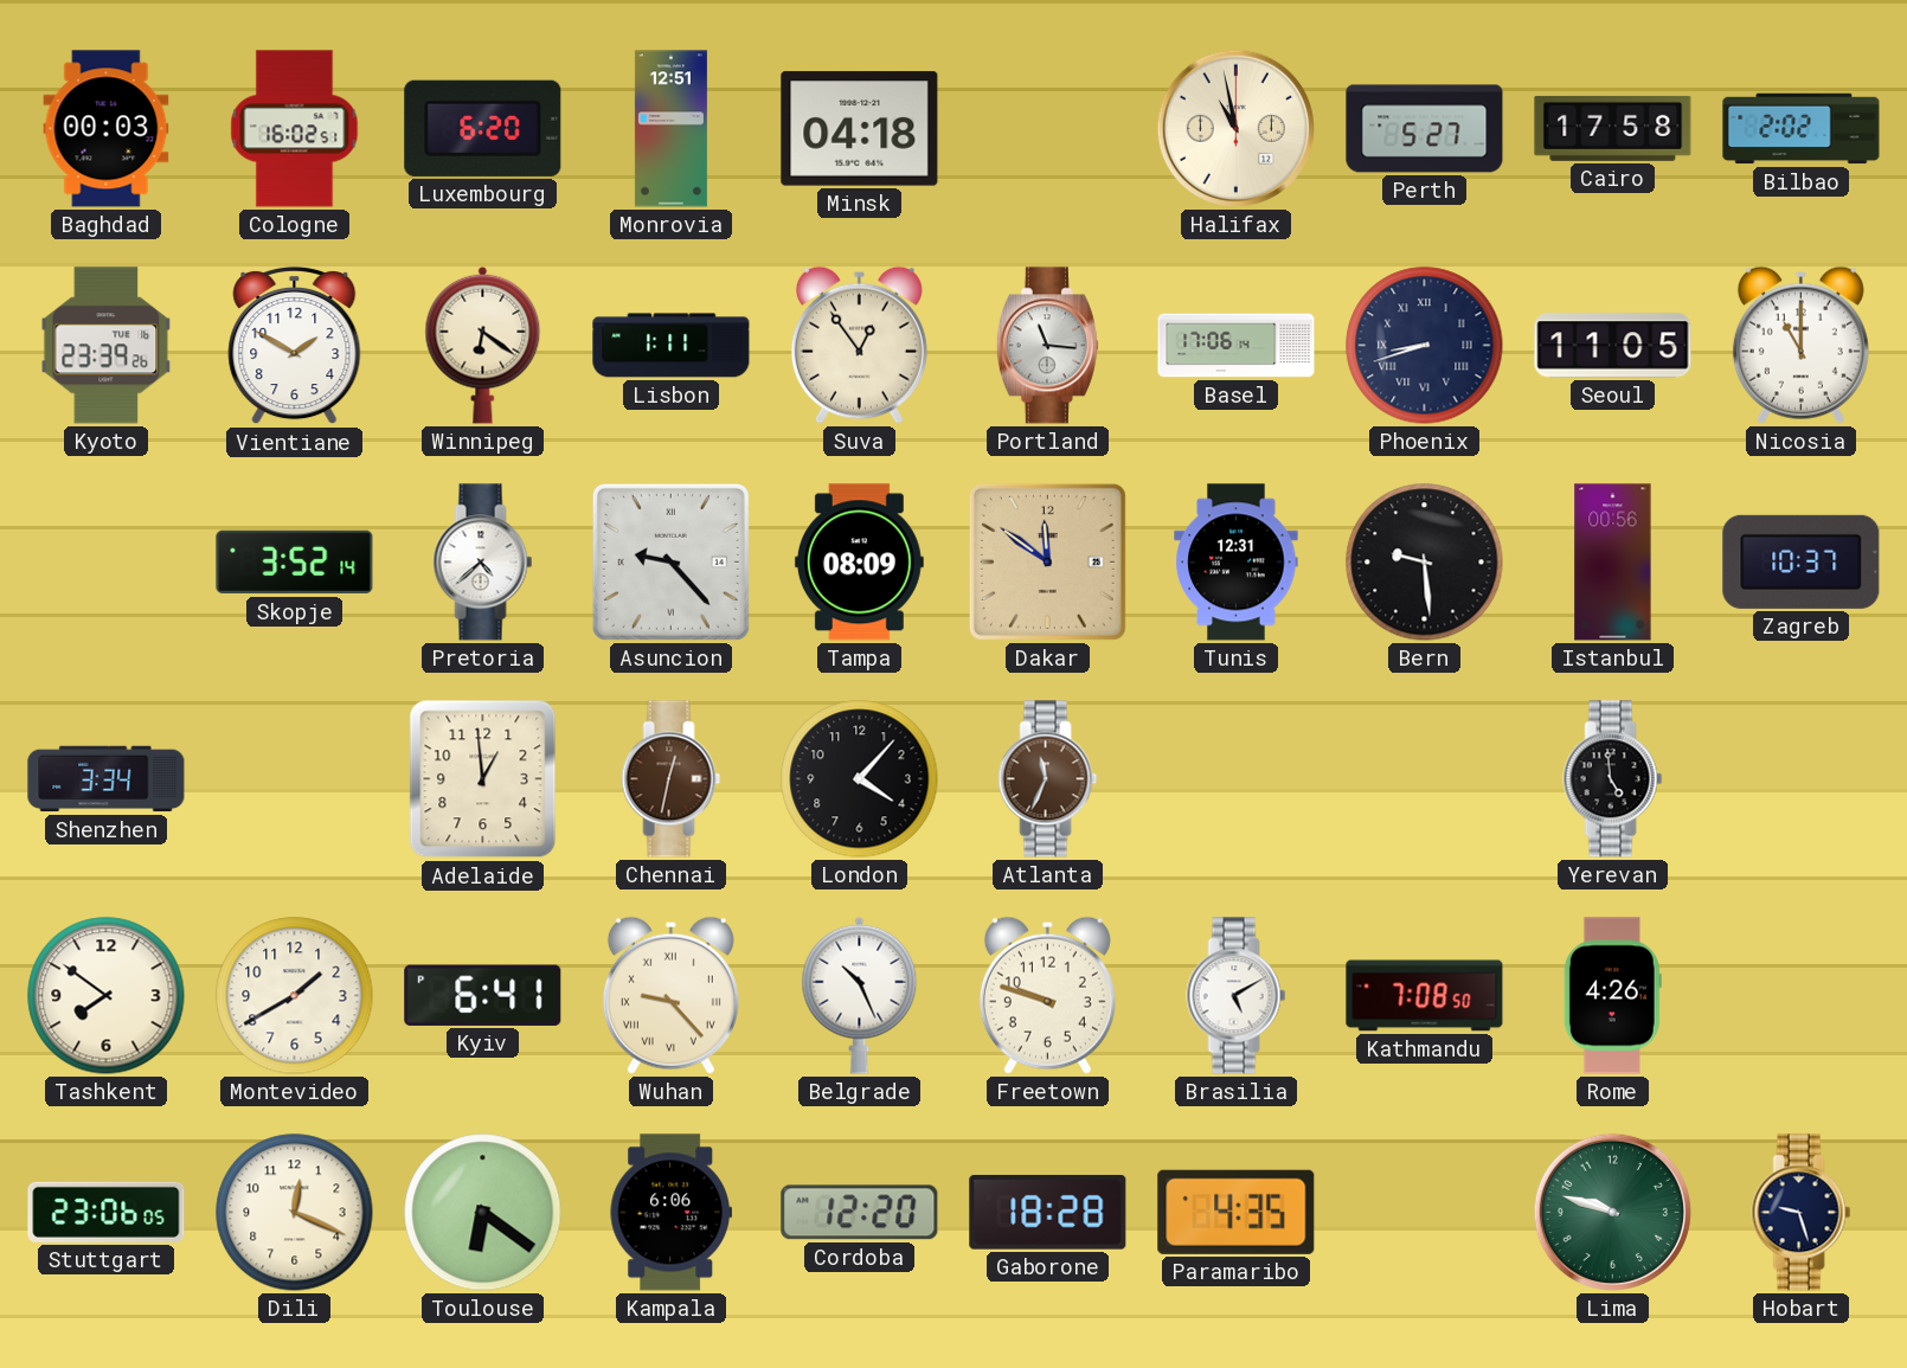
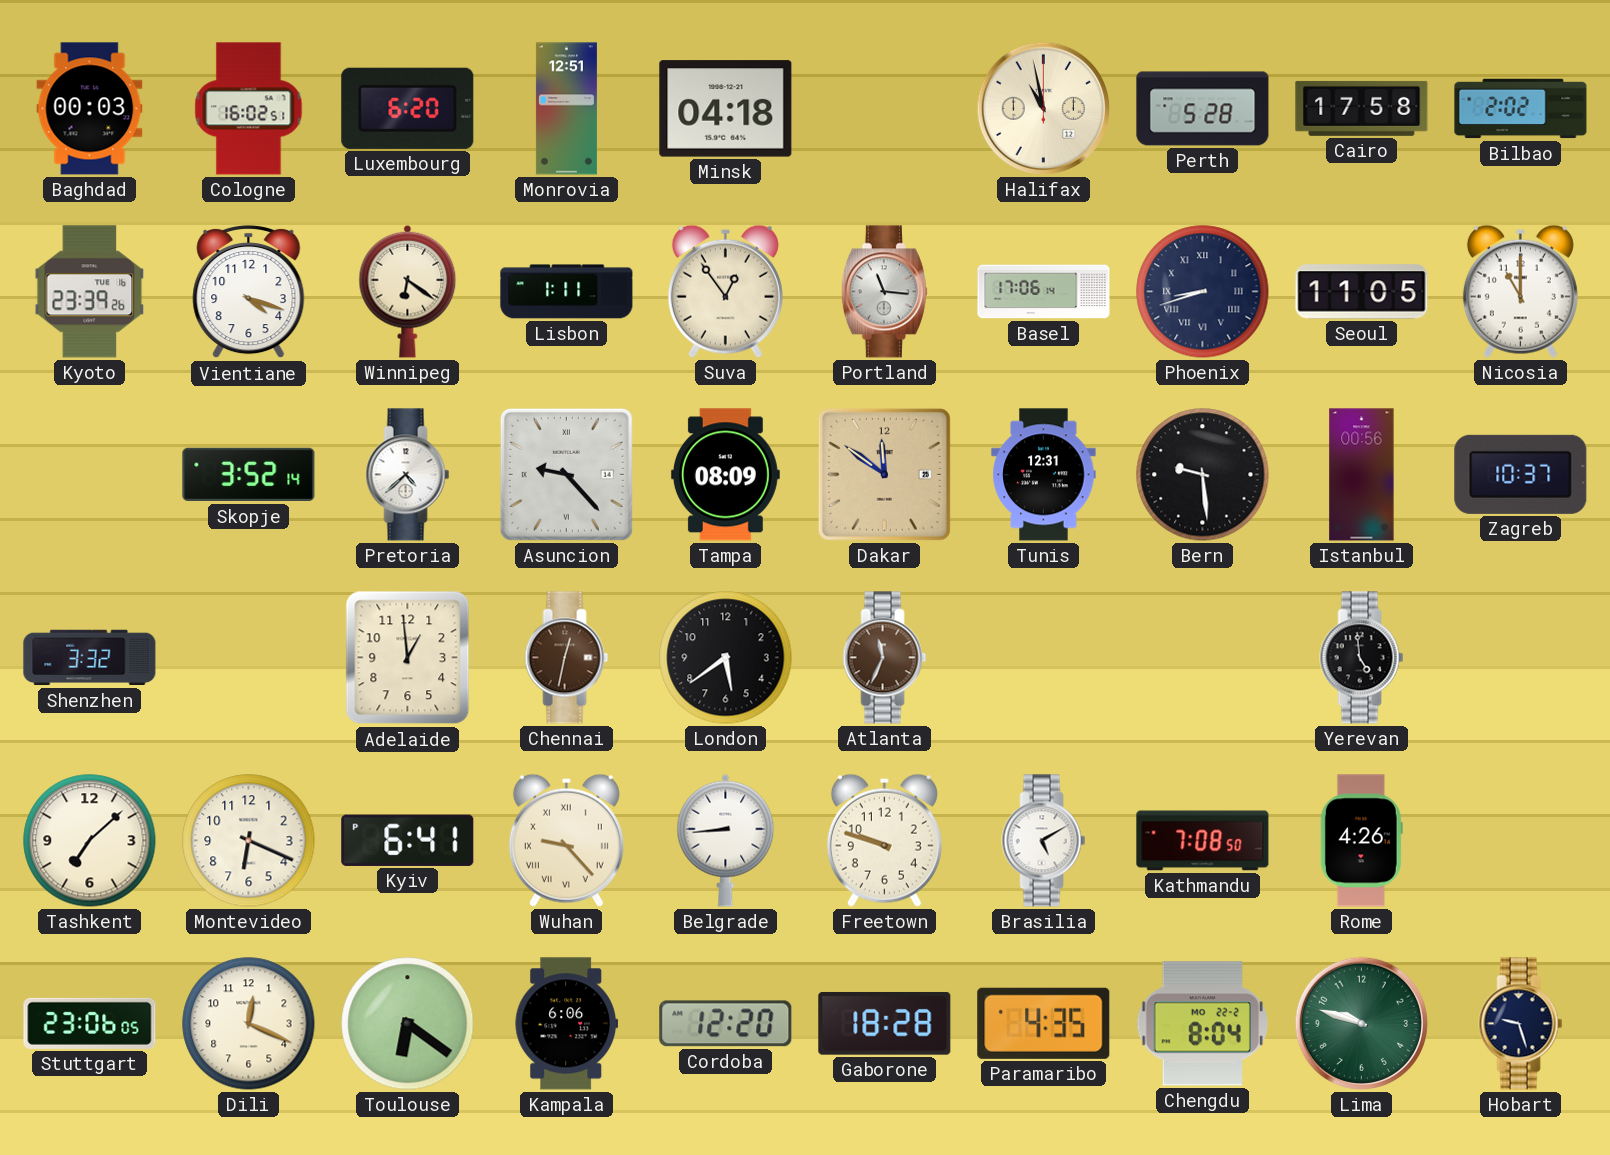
Perth: 5:27 -> 5:28
Vientiane: 1:50 -> 4:18
Shenzhen: 3:34 -> 3:32
London: 4:07 -> 5:39
Tashkent: 7:51 -> 7:08
Montevideo: 1:40 -> 6:19
Belgrade: 10:26 -> 8:44
Chengdu: none -> 8:04
